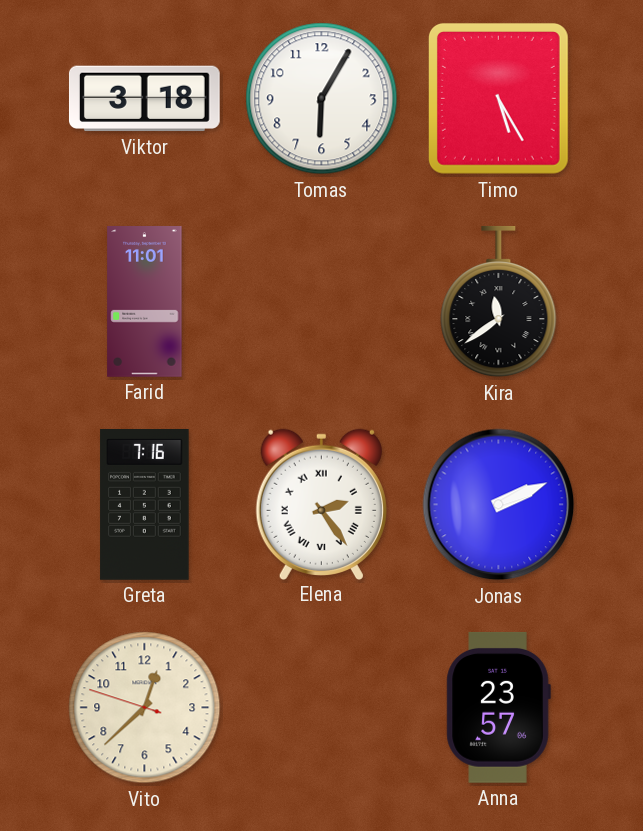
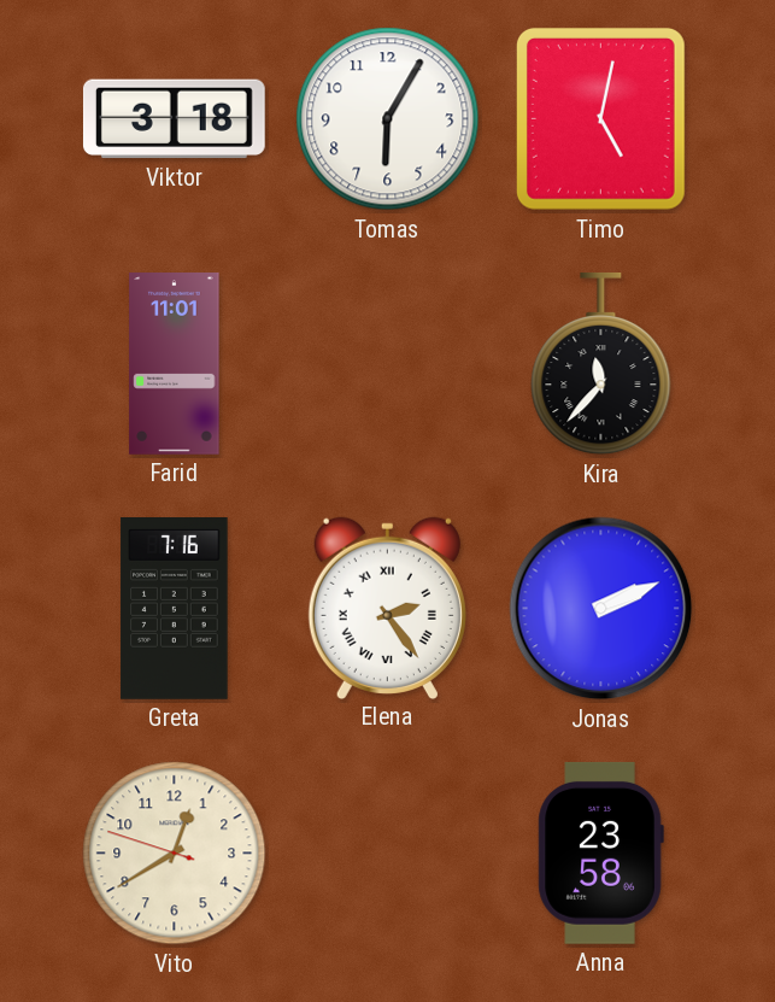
Timo: 5:25 -> 5:02
Kira: 11:39 -> 11:37
Vito: 12:37 -> 12:39
Anna: 23:57 -> 23:58
